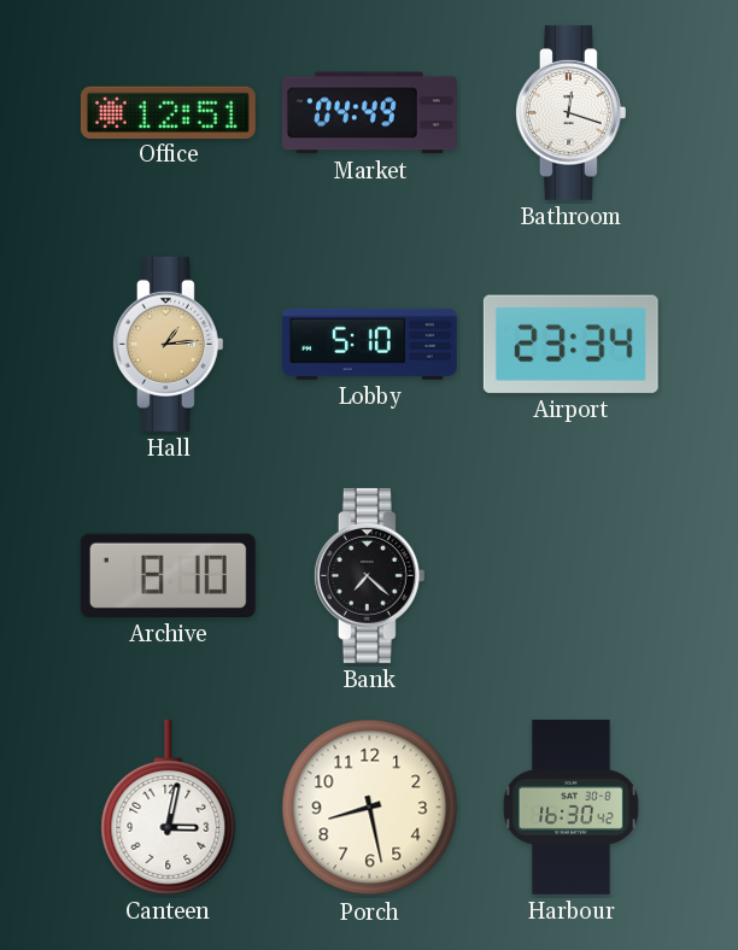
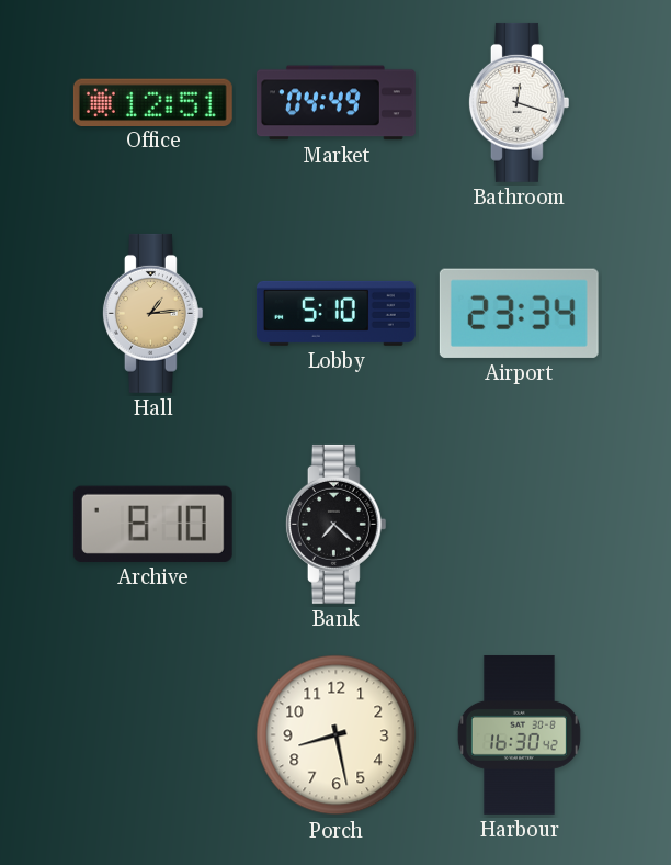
Canteen: 3:02 -> none
